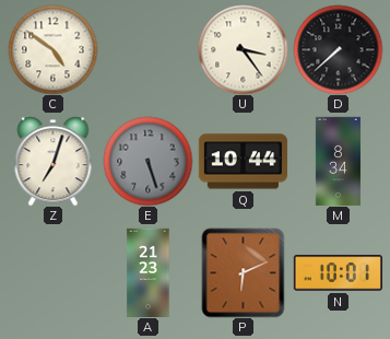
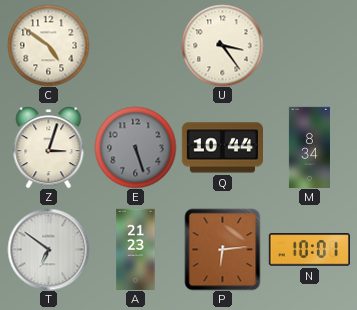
D: 7:38 -> none
Z: 7:03 -> 3:03
T: none -> 6:51
P: 6:11 -> 6:14
